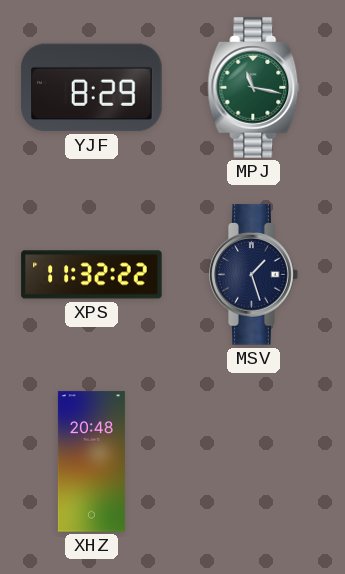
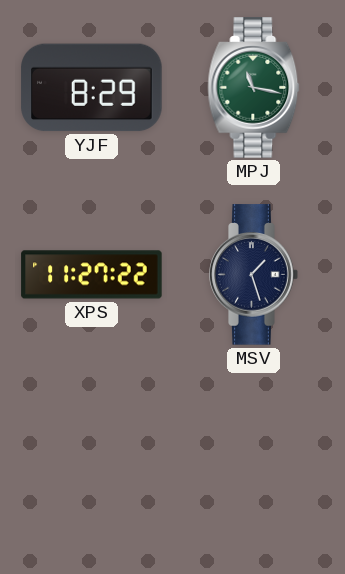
XPS: 11:32 -> 11:27
XHZ: 20:48 -> none
